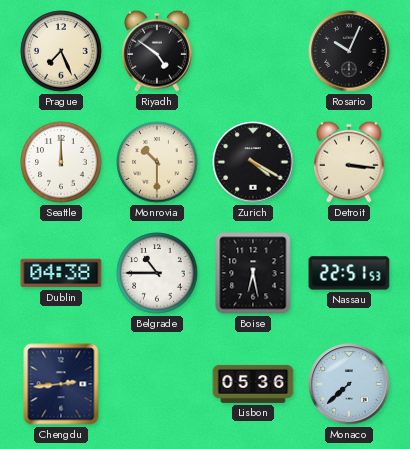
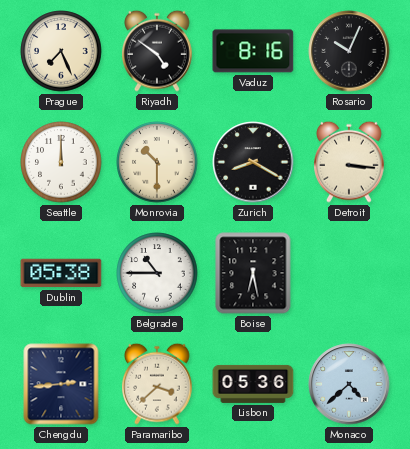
Vaduz: none -> 8:16
Zurich: 4:20 -> 8:20
Dublin: 04:38 -> 05:38
Nassau: 22:51 -> none
Paramaribo: none -> 3:38
Monaco: 7:38 -> 4:38
